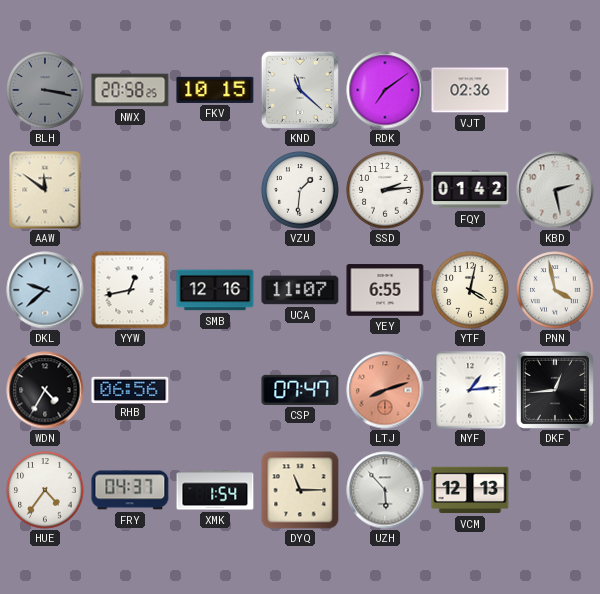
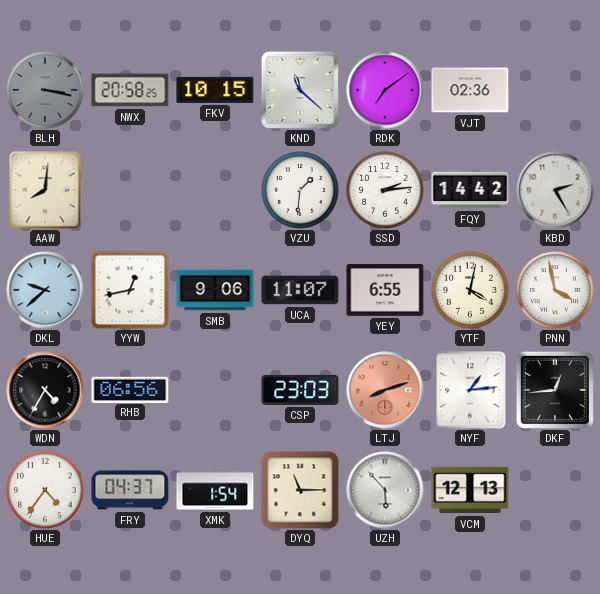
AAW: 11:51 -> 8:01
FQY: 01:42 -> 14:42
KBD: 2:28 -> 2:25
SMB: 12:16 -> 9:06
CSP: 07:47 -> 23:03
